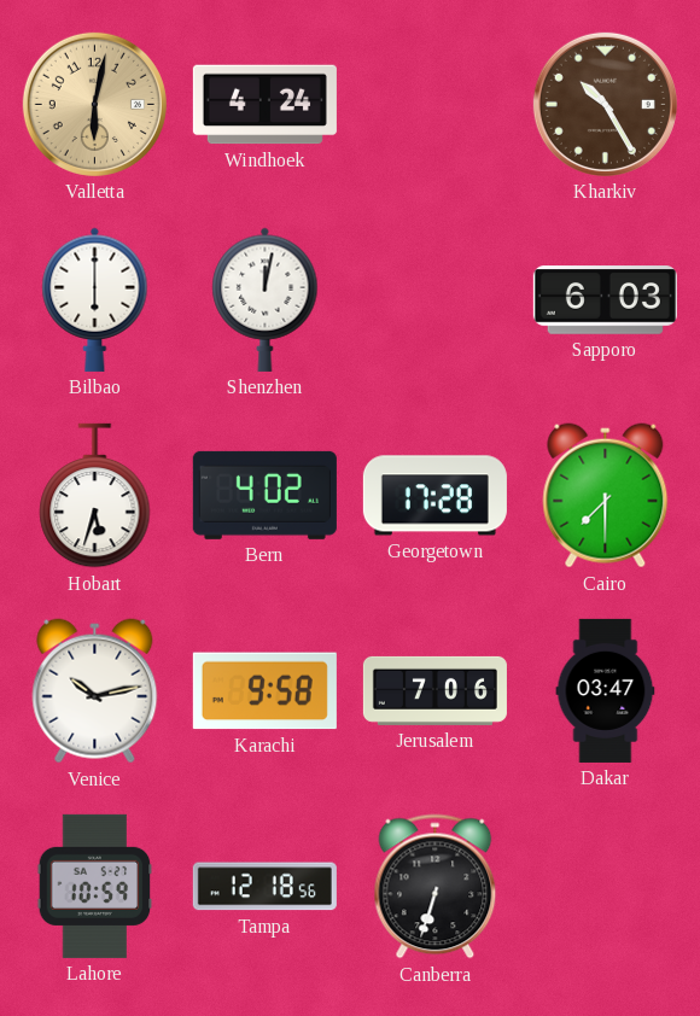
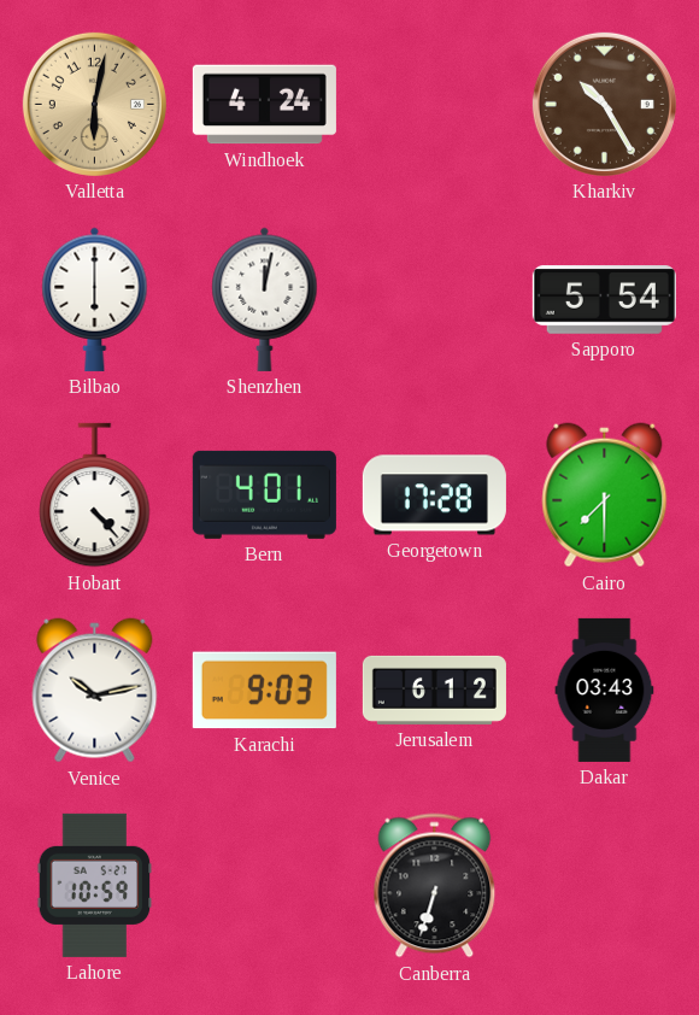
Sapporo: 6:03 -> 5:54
Hobart: 5:33 -> 4:23
Bern: 4:02 -> 4:01
Karachi: 9:58 -> 9:03
Jerusalem: 7:06 -> 6:12
Dakar: 03:47 -> 03:43
Tampa: 12:18 -> none
